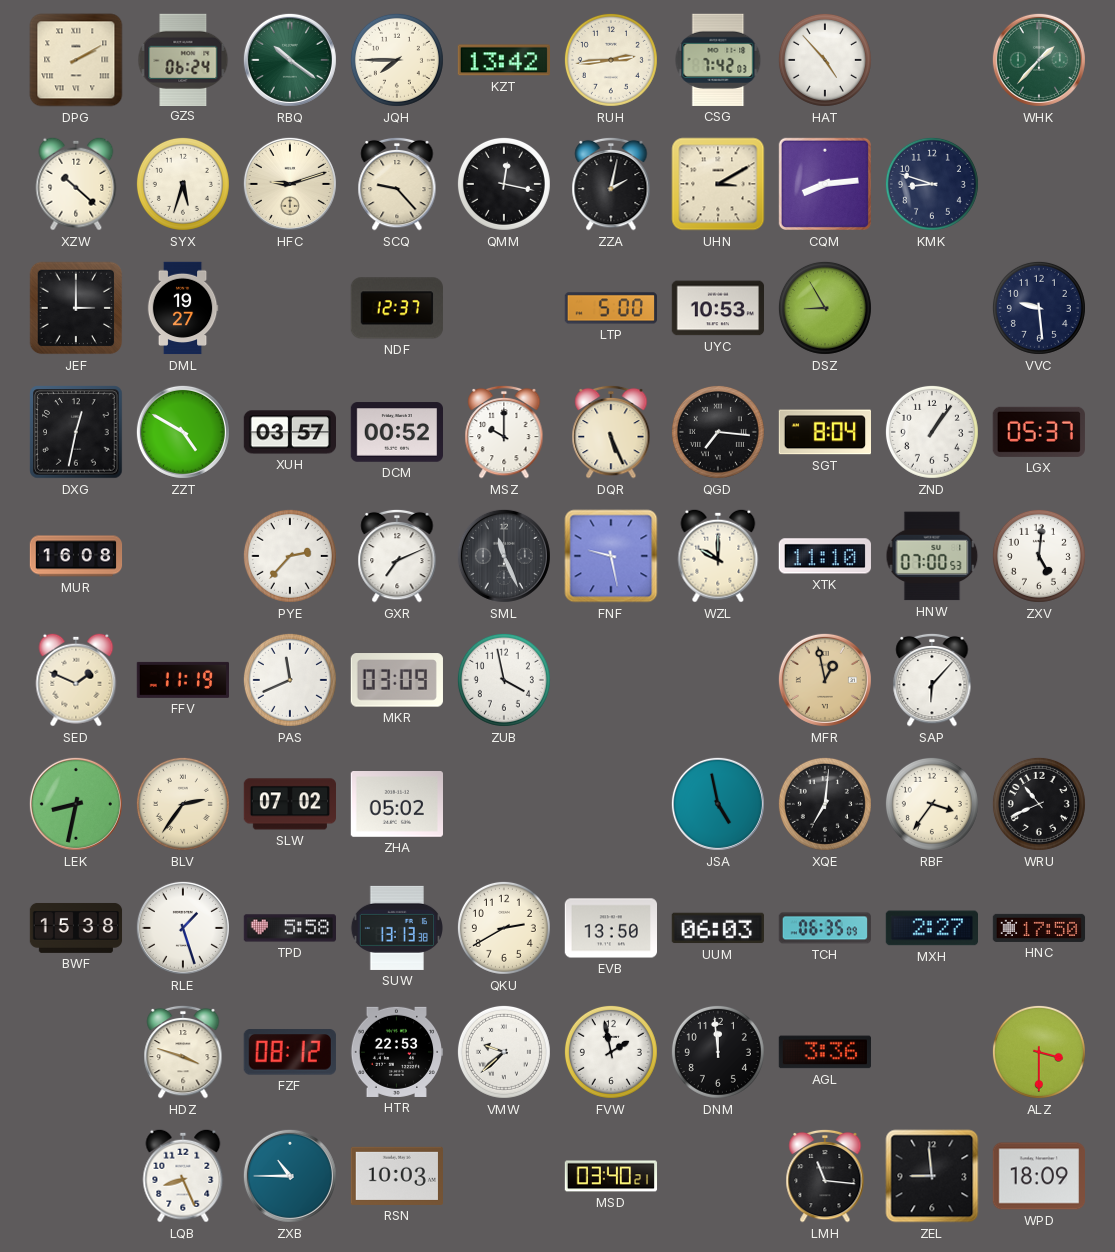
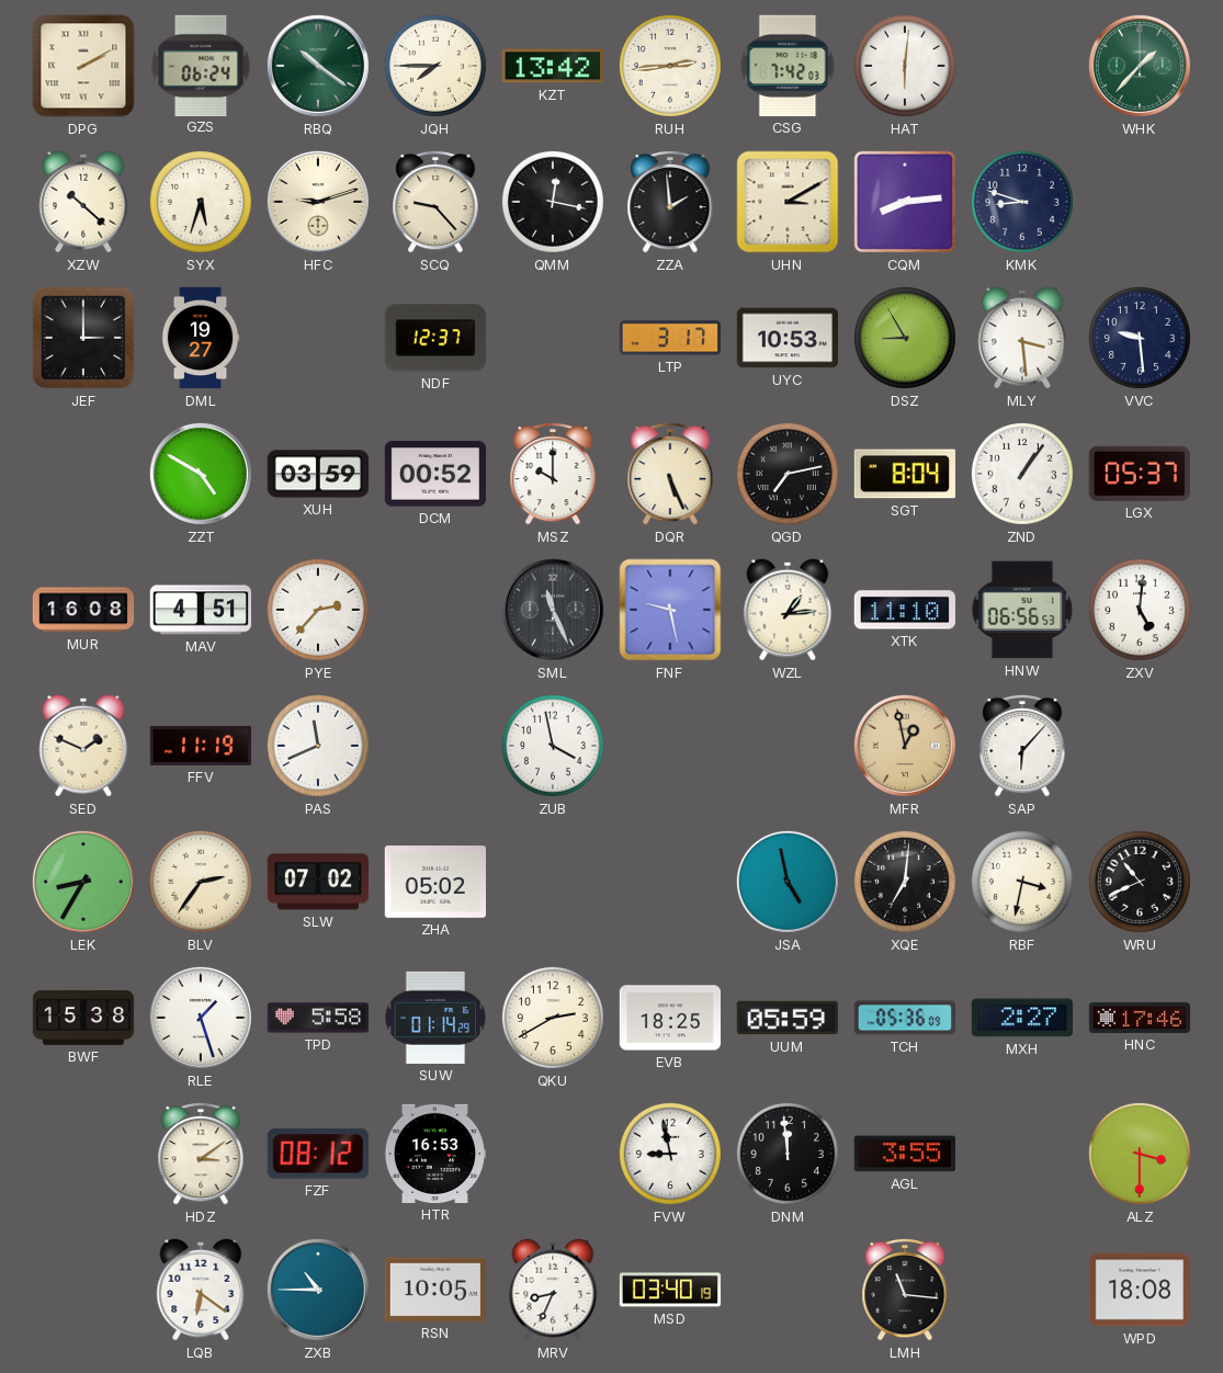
HAT: 4:53 -> 6:01
ZZA: 2:02 -> 1:59
LTP: 5:00 -> 3:17
MLY: none -> 3:29
DXG: 12:32 -> none
XUH: 03:57 -> 03:59
QGD: 7:16 -> 7:13
MAV: none -> 4:51
GXR: 7:11 -> none
WZL: 10:00 -> 1:14
HNW: 07:00 -> 06:56
MKR: 03:09 -> none
LEK: 8:32 -> 8:35
RBF: 3:36 -> 3:32
SUW: 13:13 -> 01:14
EVB: 13:50 -> 18:25
UUM: 06:03 -> 05:59
TCH: 06:35 -> 05:36
HNC: 17:50 -> 17:46
HDZ: 3:48 -> 3:09
HTR: 22:53 -> 16:53
VMW: 9:38 -> none
FVW: 1:58 -> 8:58
AGL: 3:36 -> 3:55
LQB: 8:26 -> 6:21
RSN: 10:03 -> 10:05
MRV: none -> 8:34
MSD: 03:40:21 -> 03:40:19
ZEL: 8:59 -> none
WPD: 18:09 -> 18:08
